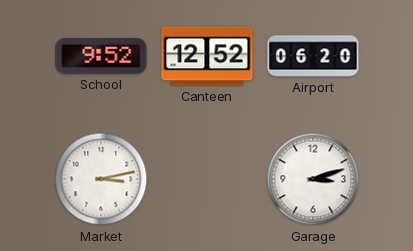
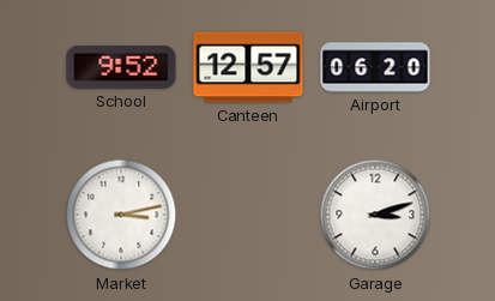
Canteen: 12:52 -> 12:57
